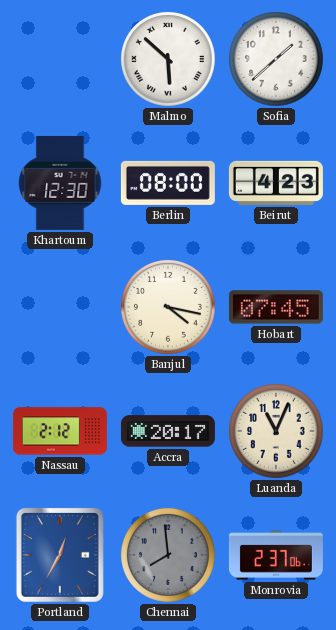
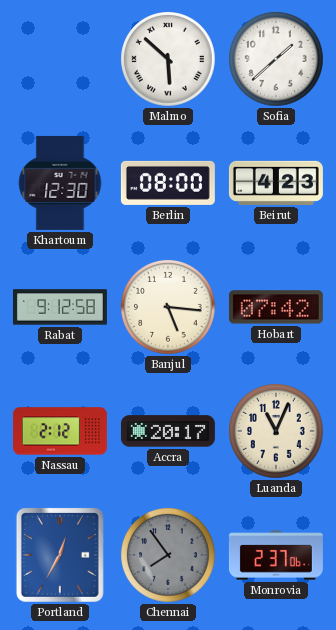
Rabat: none -> 9:12
Banjul: 4:17 -> 5:16
Hobart: 07:45 -> 07:42
Chennai: 7:59 -> 7:54
